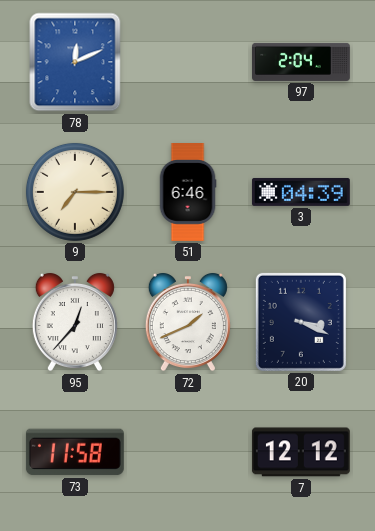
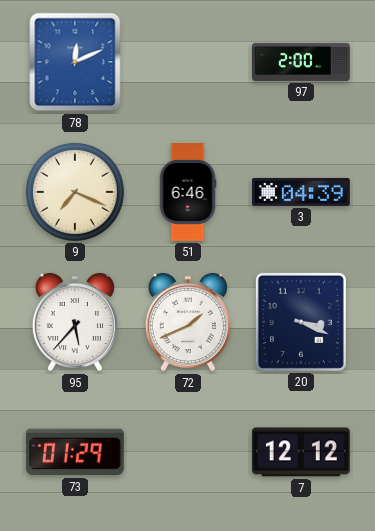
97: 2:04 -> 2:00
9: 7:15 -> 7:19
95: 12:37 -> 5:37
73: 11:58 -> 01:29
